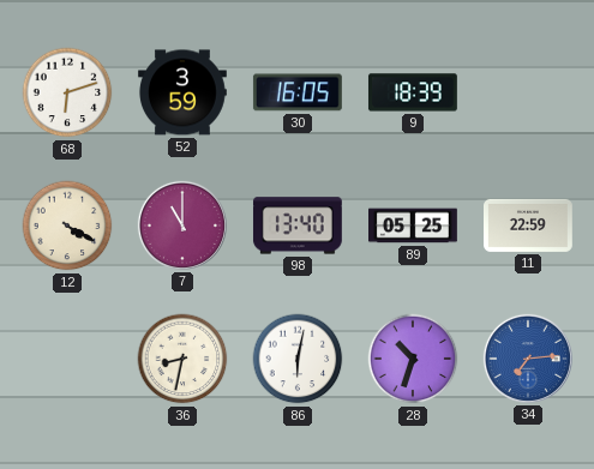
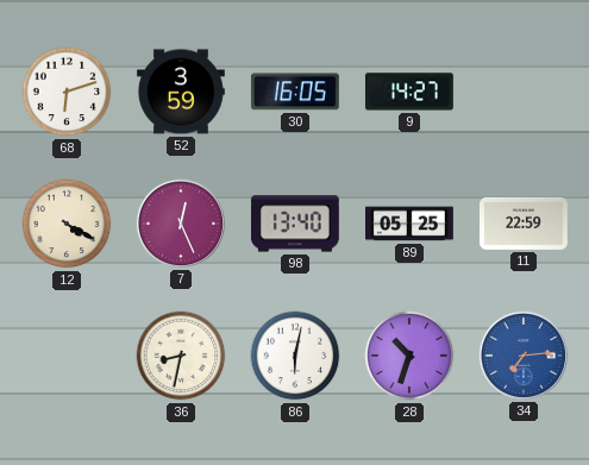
9: 18:39 -> 14:27
7: 11:00 -> 12:26
